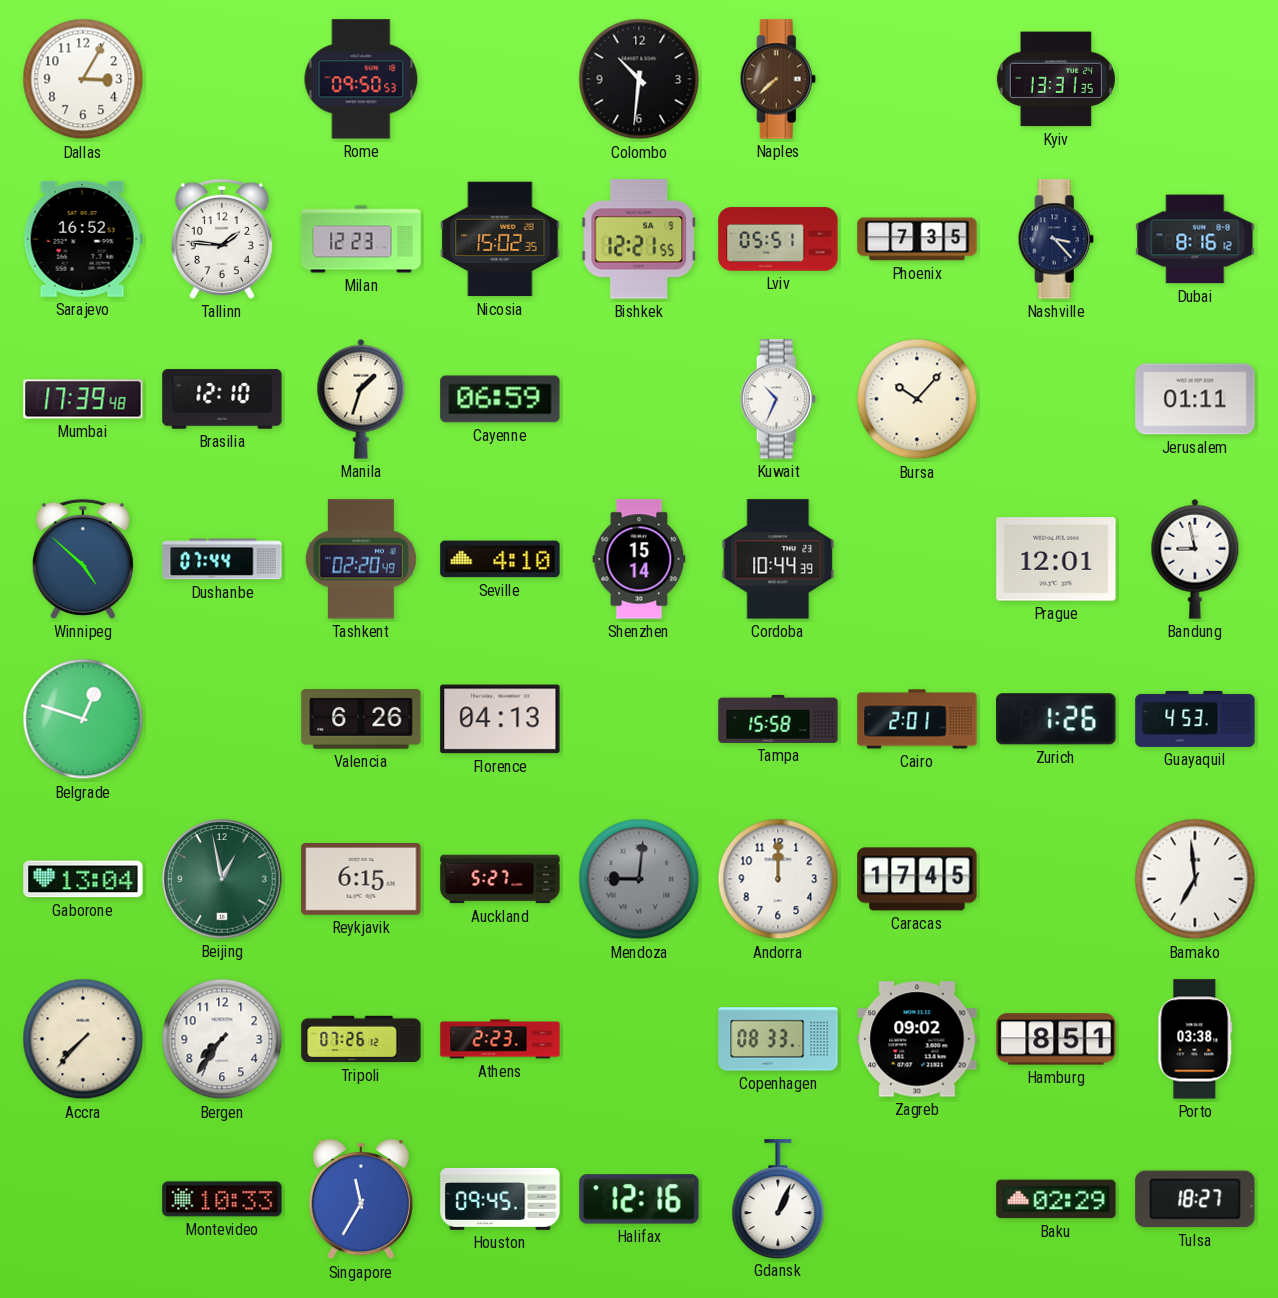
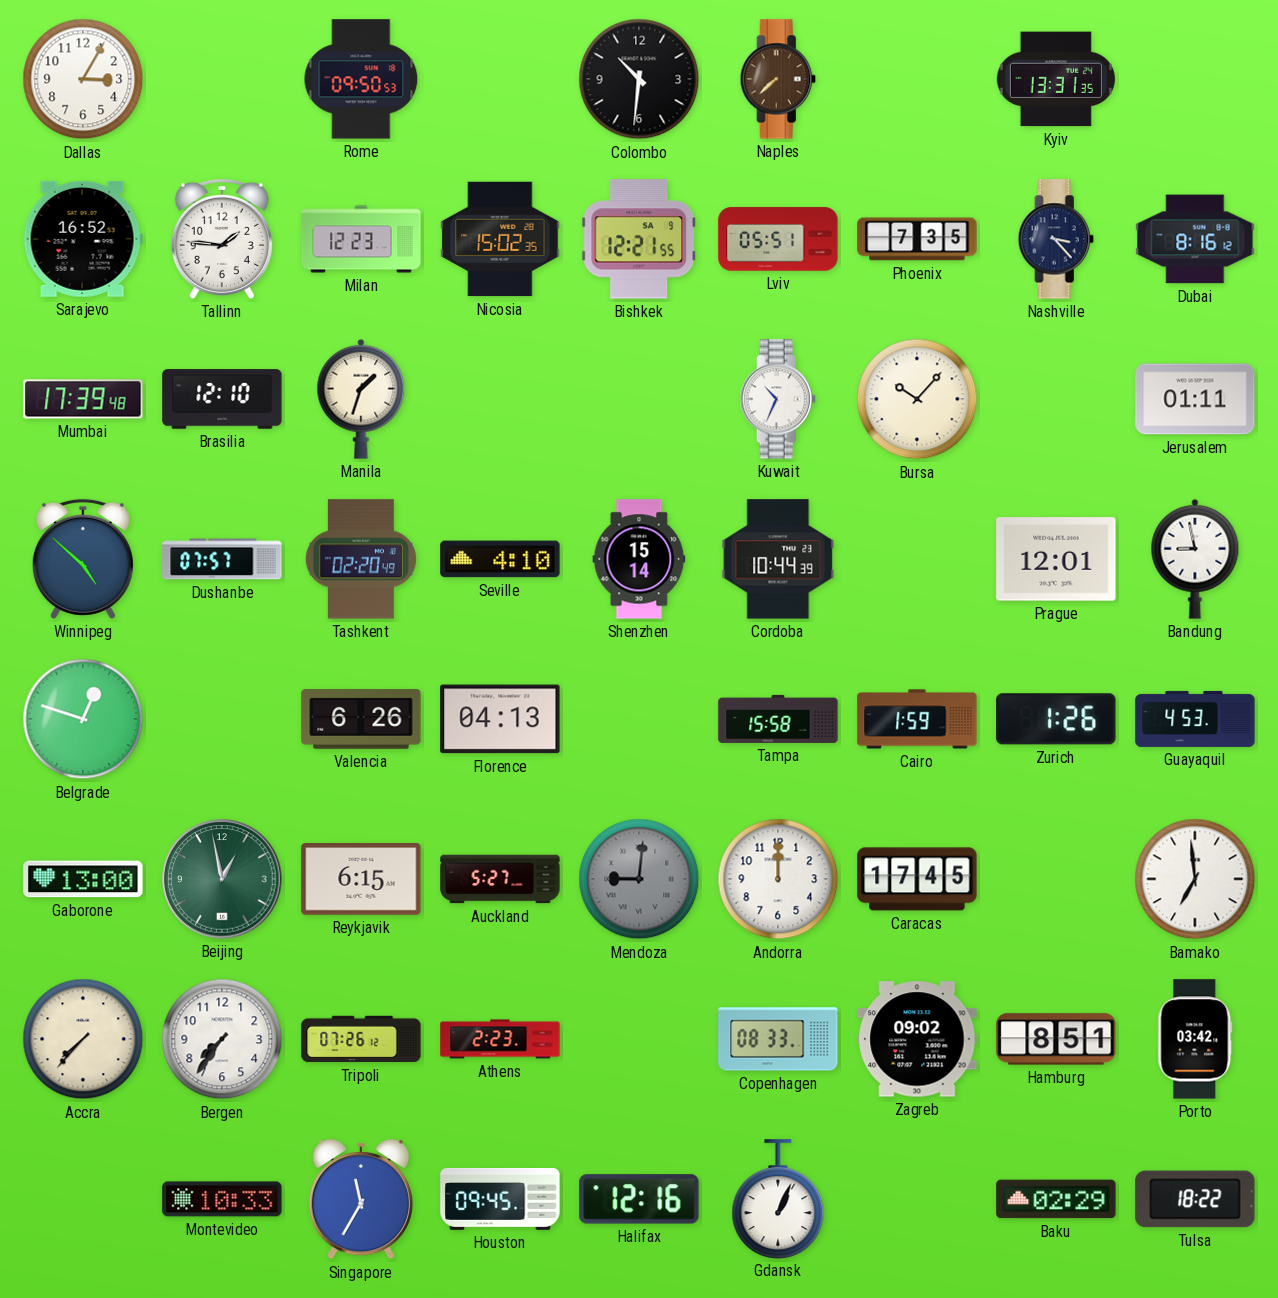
Cayenne: 06:59 -> none
Dushanbe: 07:44 -> 07:57
Cairo: 2:01 -> 1:59
Gaborone: 13:04 -> 13:00
Porto: 03:38 -> 03:42
Tulsa: 18:27 -> 18:22
